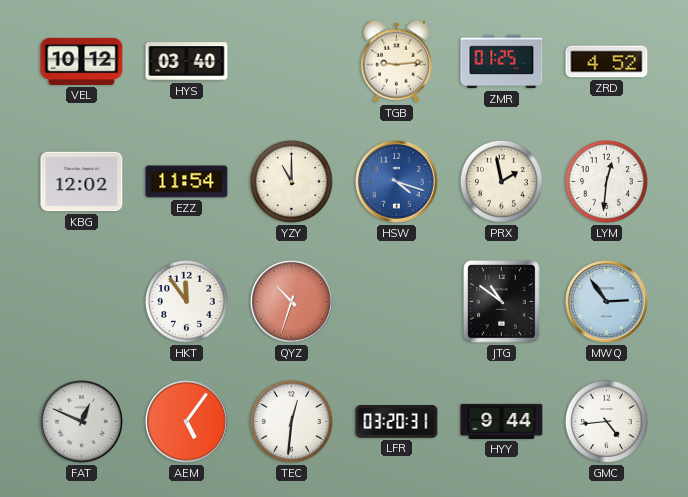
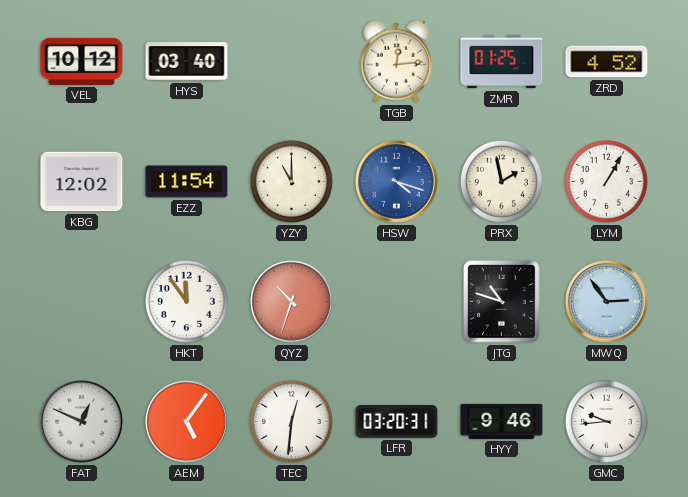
TGB: 9:14 -> 12:14
LYM: 12:31 -> 1:05
JTG: 10:51 -> 10:48
HYY: 9:44 -> 9:46
GMC: 4:44 -> 9:44
